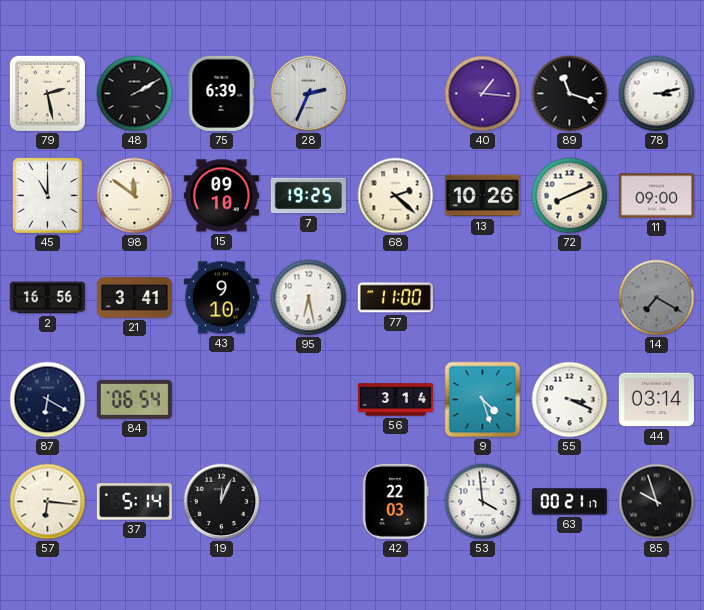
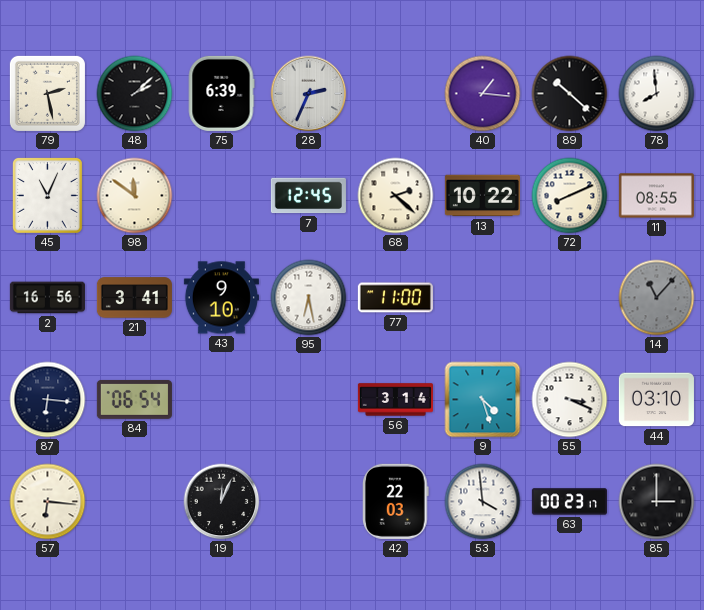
48: 2:10 -> 2:08
89: 11:18 -> 10:22
78: 3:13 -> 7:59
45: 11:00 -> 11:04
15: 09:10 -> none
7: 19:25 -> 12:45
13: 10:26 -> 10:22
11: 09:00 -> 08:55
14: 7:20 -> 11:07
87: 6:20 -> 6:16
44: 03:14 -> 03:10
37: 5:14 -> none
63: 00:21 -> 00:23
85: 9:57 -> 3:00
